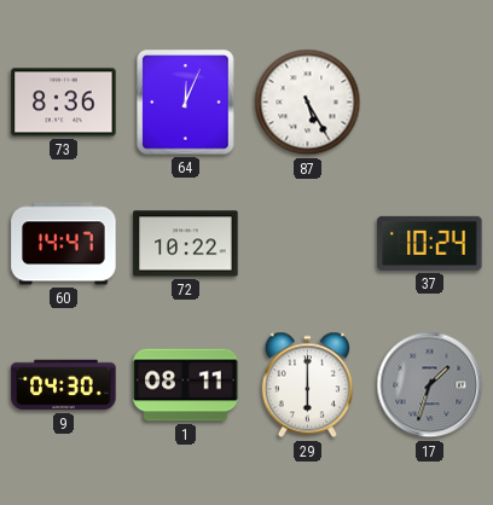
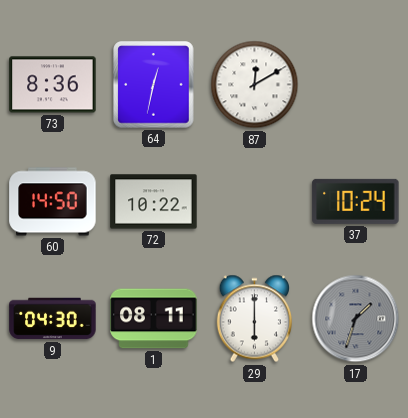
64: 12:04 -> 12:32
87: 5:25 -> 12:10
60: 14:47 -> 14:50
